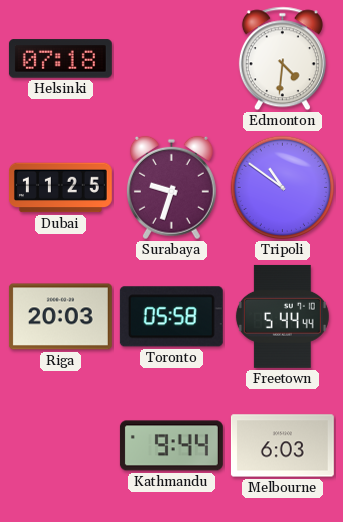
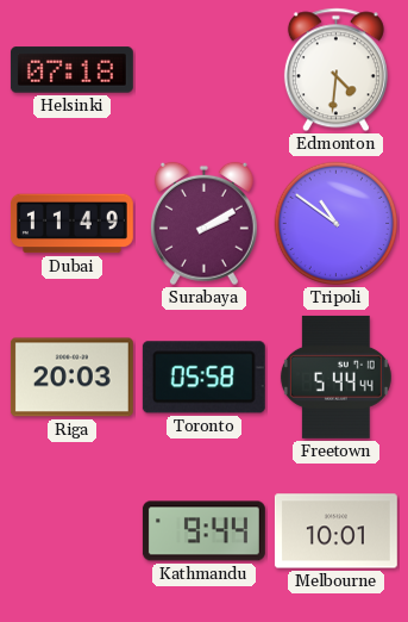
Dubai: 11:25 -> 11:49
Surabaya: 9:33 -> 2:10
Melbourne: 6:03 -> 10:01
